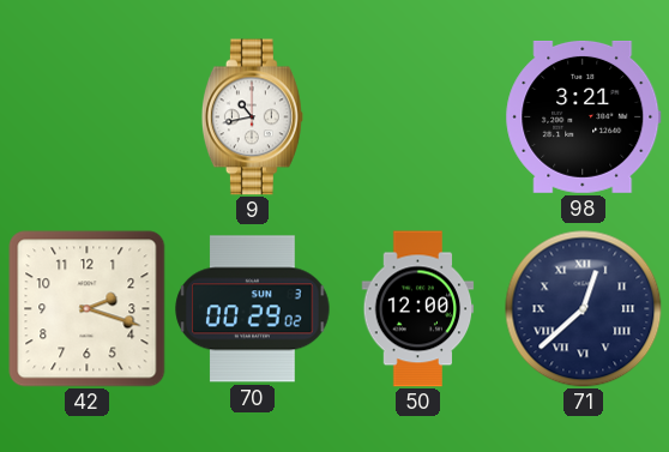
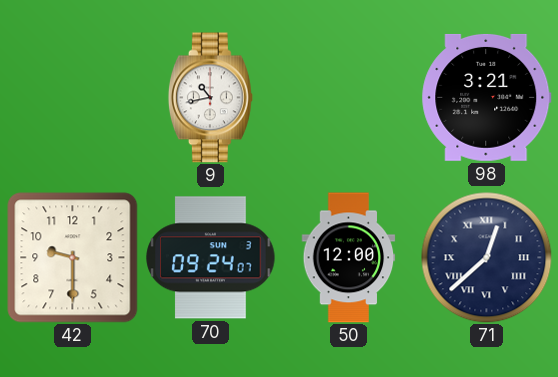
42: 2:18 -> 9:30
70: 00:29 -> 09:24
